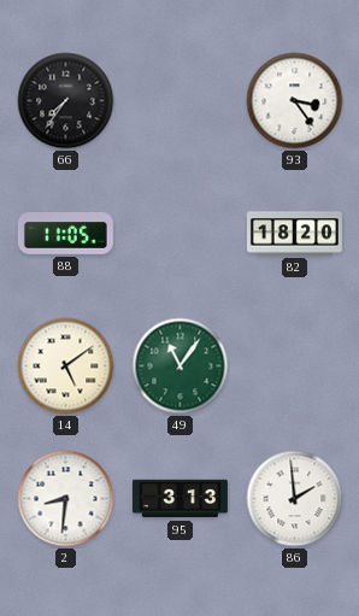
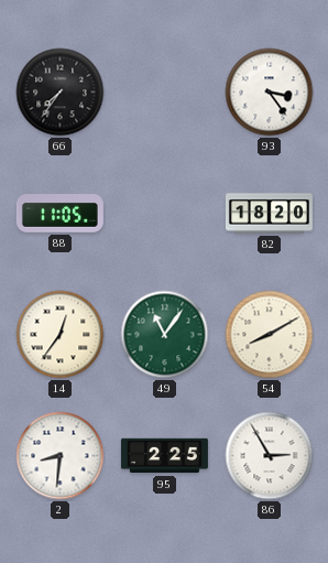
14: 5:09 -> 12:36
54: none -> 8:10
95: 3:13 -> 2:25
86: 1:59 -> 2:55
